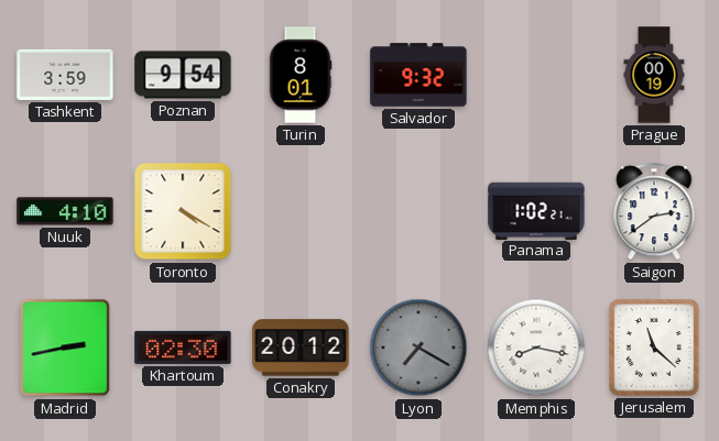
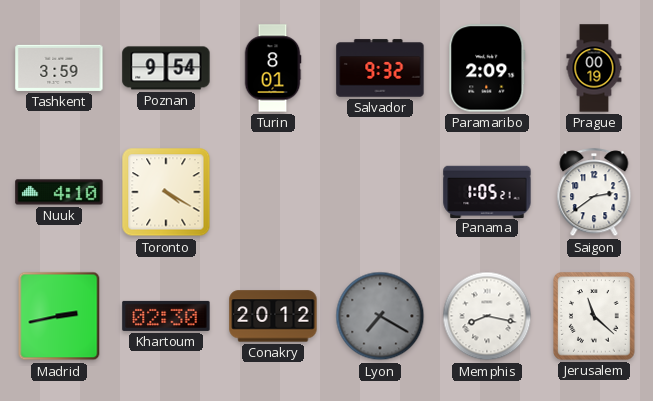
Paramaribo: none -> 2:09
Panama: 1:02 -> 1:05
